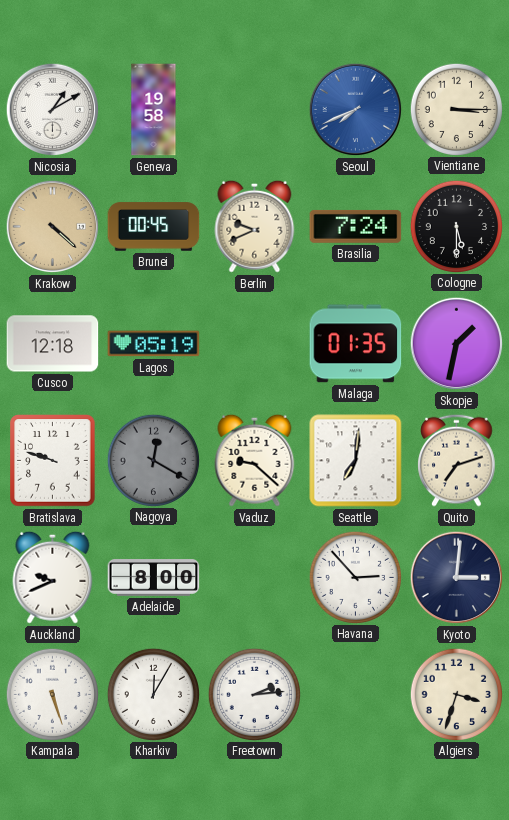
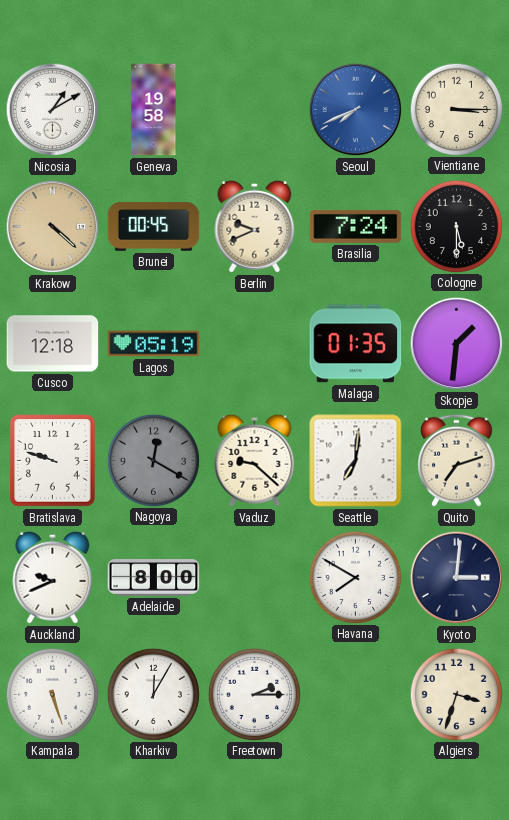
Skopje: 1:32 -> 1:31
Havana: 2:53 -> 7:50
Freetown: 2:14 -> 2:15
